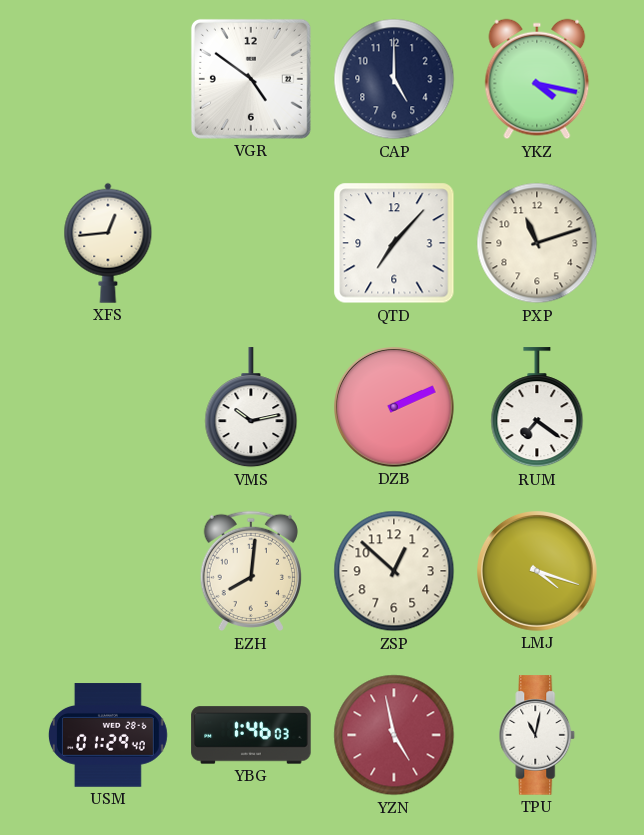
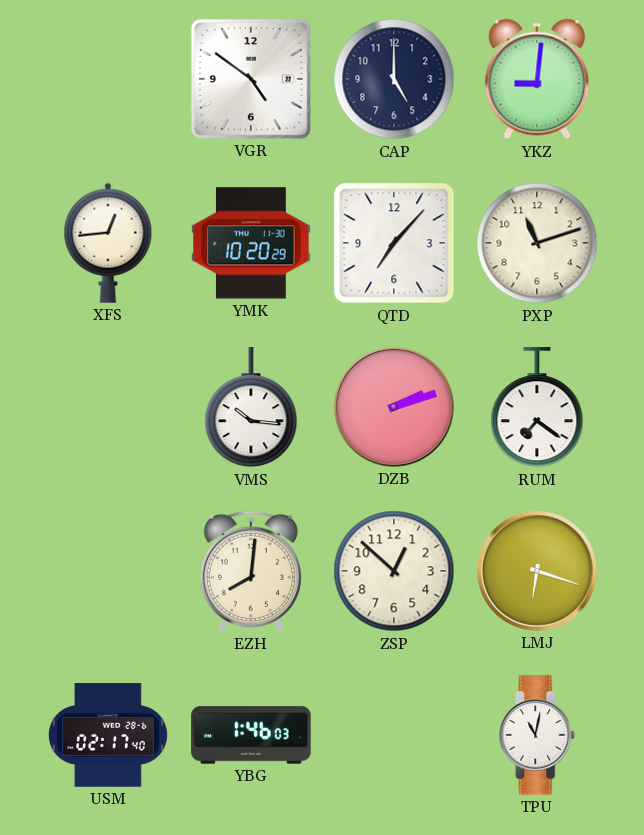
YKZ: 4:17 -> 9:01
YMK: none -> 10:20
VMS: 10:13 -> 10:16
DZB: 2:11 -> 2:12
LMJ: 4:18 -> 6:18
USM: 01:29 -> 02:17
YZN: 4:58 -> none
